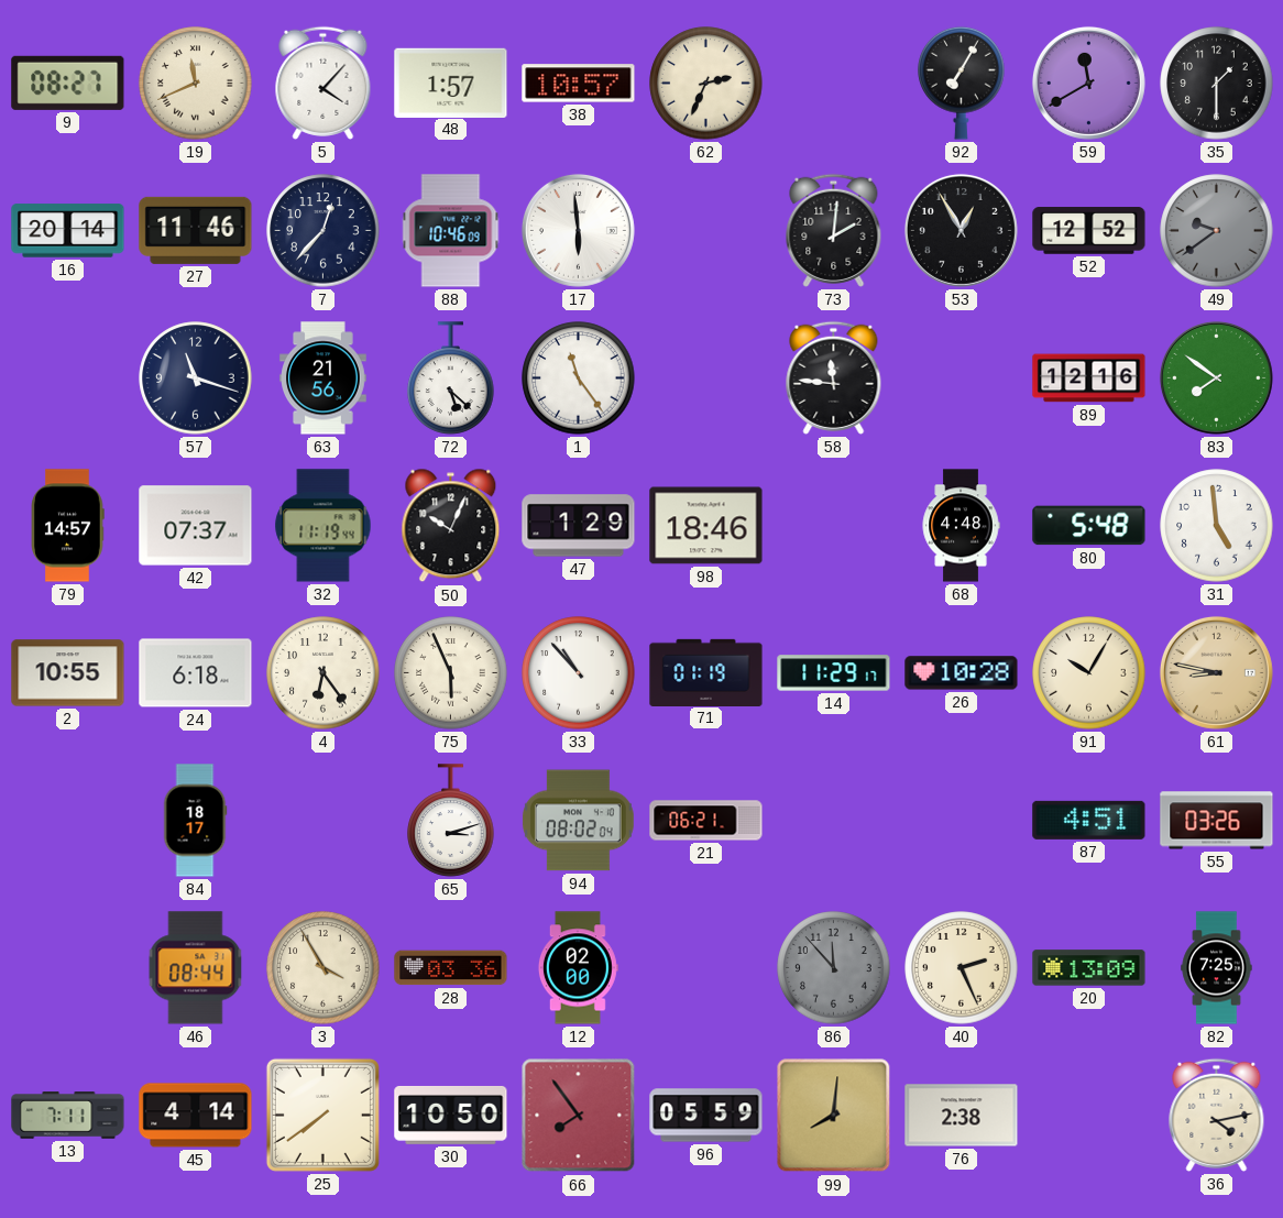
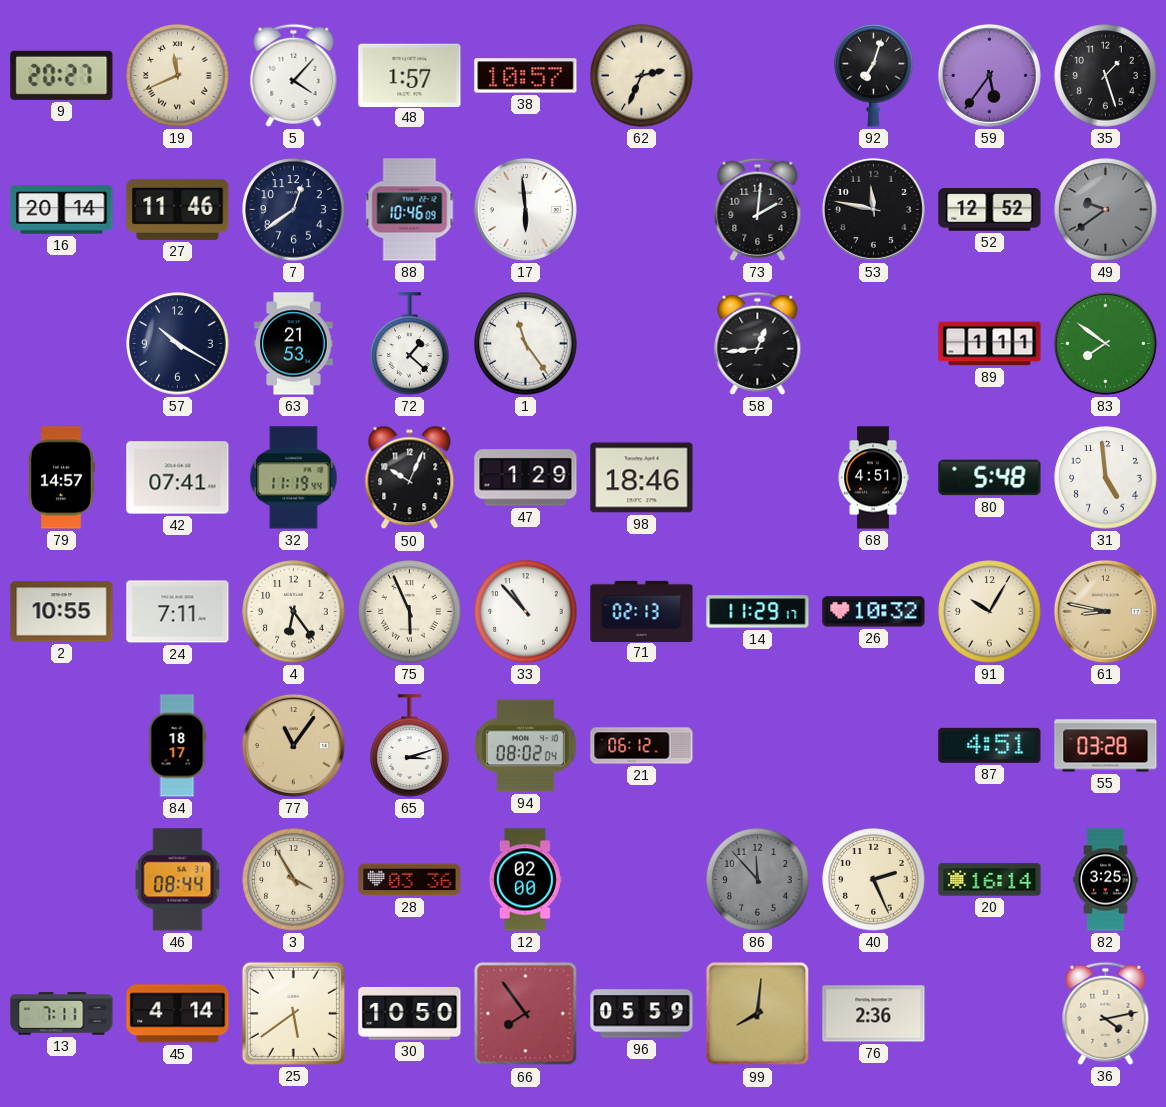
9: 08:27 -> 20:27
92: 7:05 -> 7:03
59: 11:40 -> 5:36
35: 1:30 -> 1:27
7: 12:37 -> 12:39
53: 12:55 -> 11:47
57: 11:18 -> 10:20
63: 21:56 -> 21:53
72: 5:22 -> 1:22
58: 11:46 -> 12:44
89: 12:16 -> 1:11
42: 07:37 -> 07:41
68: 4:48 -> 4:51
24: 6:18 -> 7:11
71: 01:19 -> 02:13
26: 10:28 -> 10:32
77: none -> 11:06
21: 06:21 -> 06:12
55: 03:26 -> 03:28
20: 13:09 -> 16:14
82: 7:25 -> 3:25
25: 7:39 -> 5:39
76: 2:38 -> 2:36
